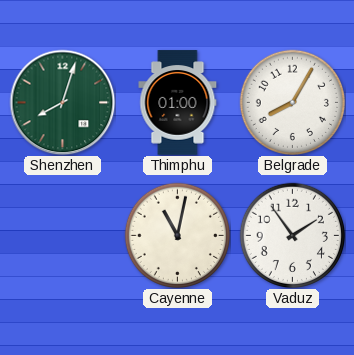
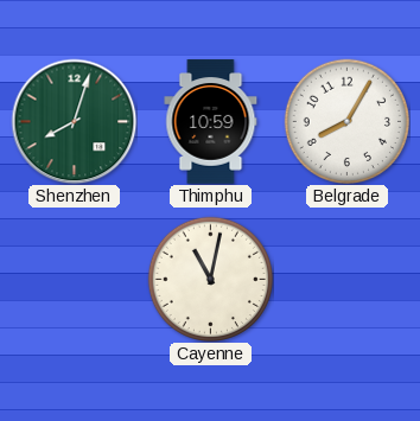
Thimphu: 01:00 -> 10:59
Vaduz: 1:54 -> none
